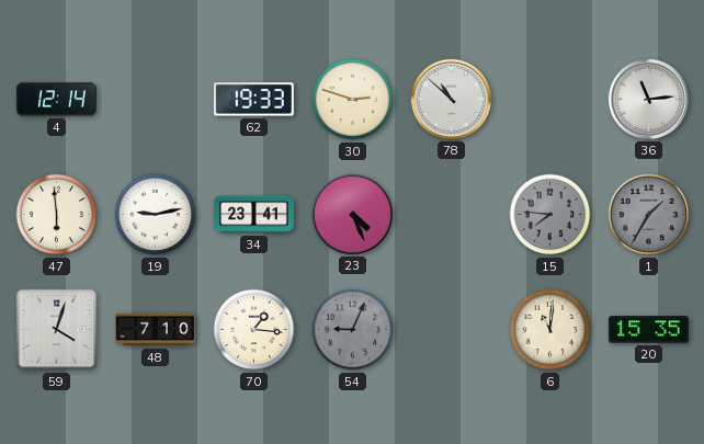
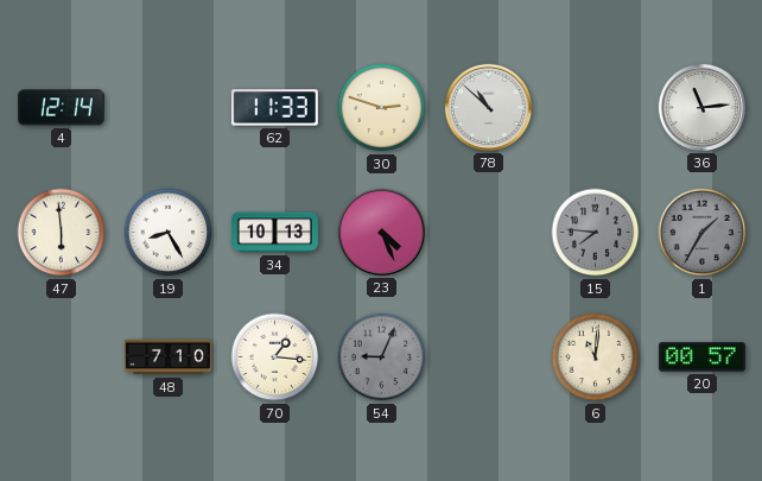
62: 19:33 -> 11:33
19: 9:13 -> 8:25
34: 23:41 -> 10:13
59: 4:03 -> none
20: 15:35 -> 00:57
